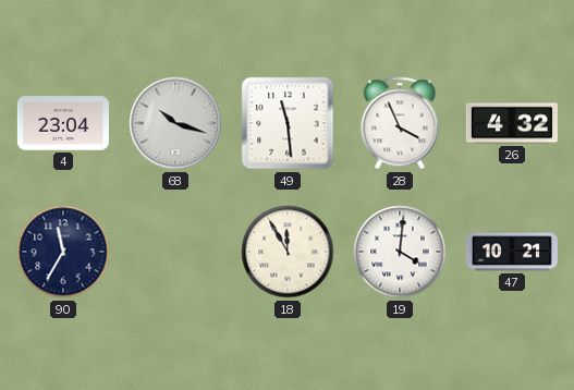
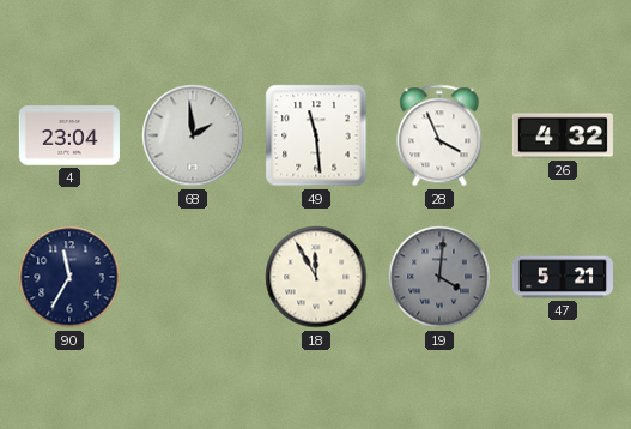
68: 10:18 -> 1:59
19 dial: white -> grey
47: 10:21 -> 5:21
